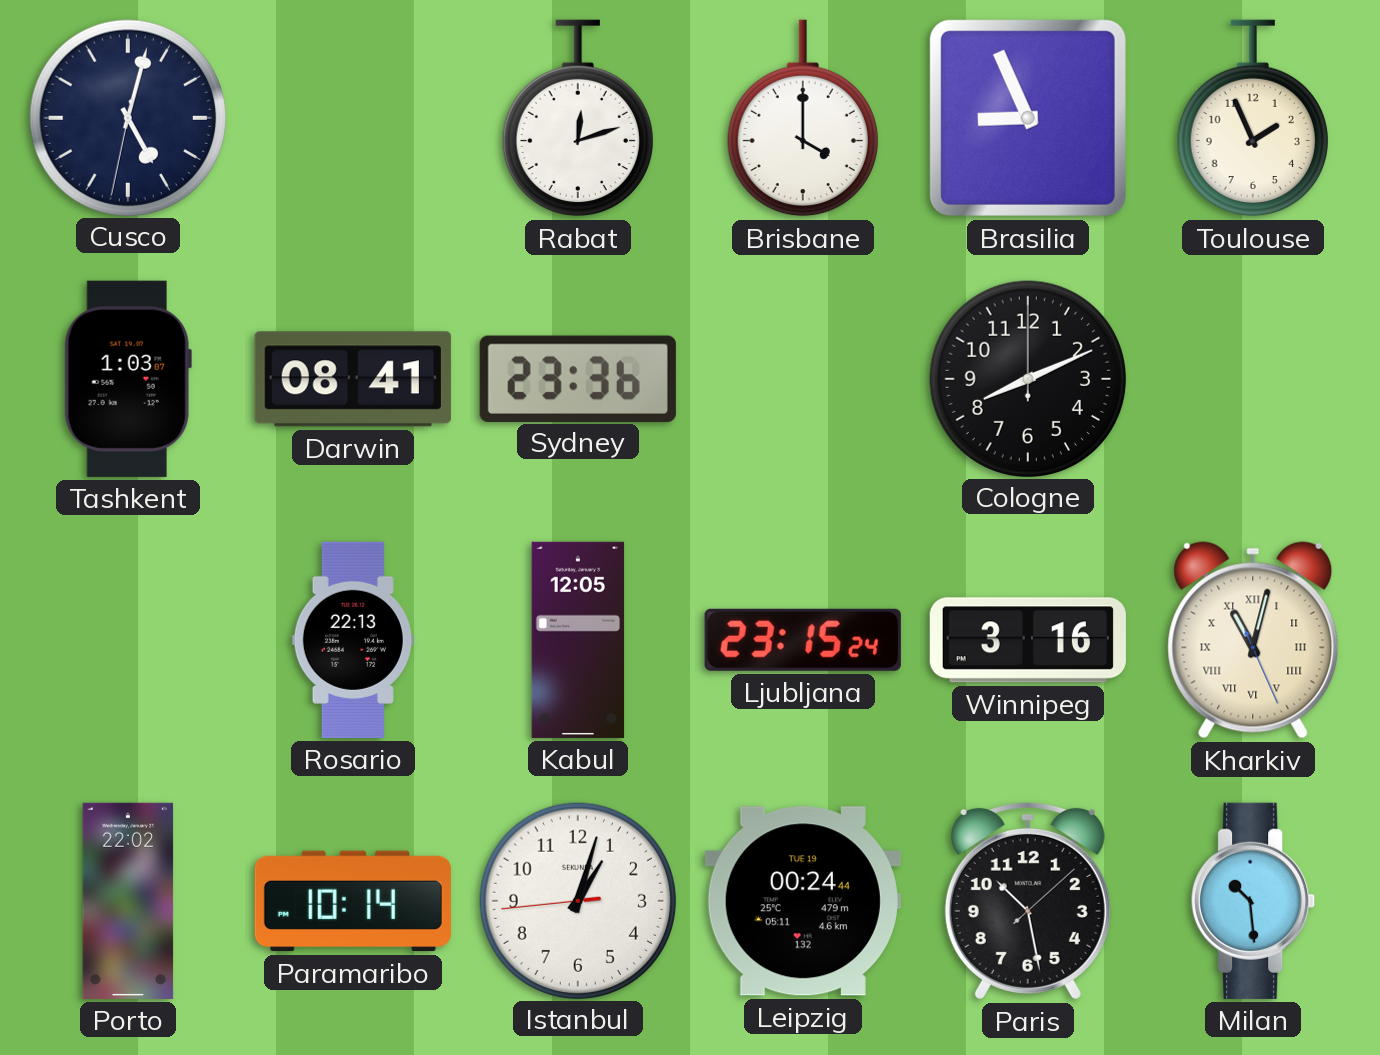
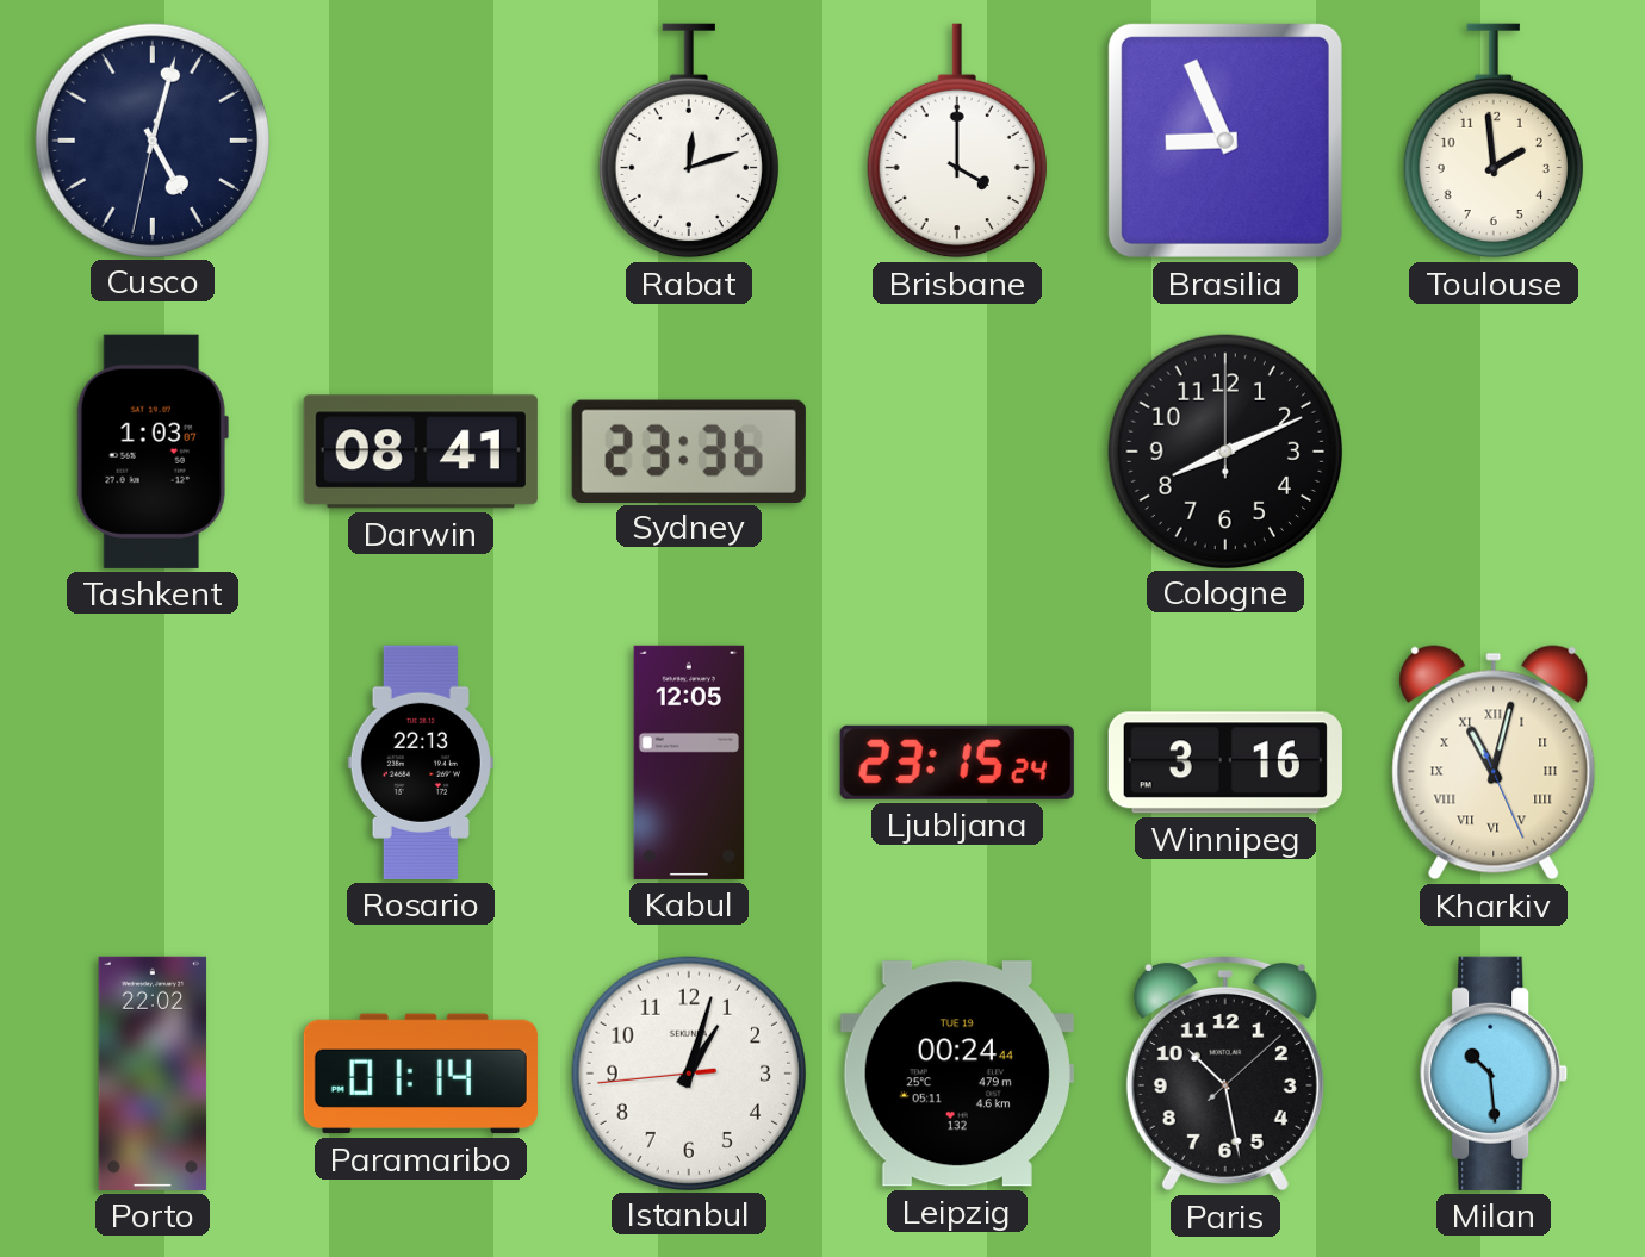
Toulouse: 1:56 -> 1:59
Paramaribo: 10:14 -> 01:14
